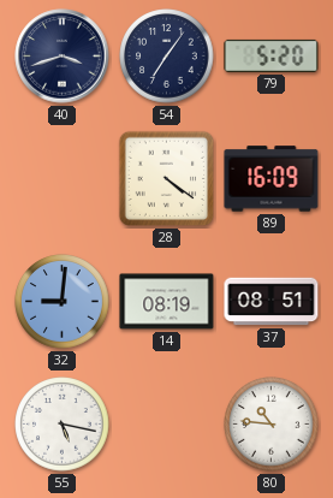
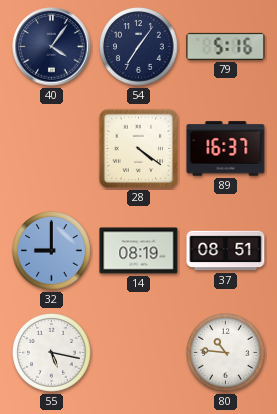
40: 3:42 -> 4:06
79: 5:20 -> 5:16
89: 16:09 -> 16:37
32: 9:01 -> 9:00
